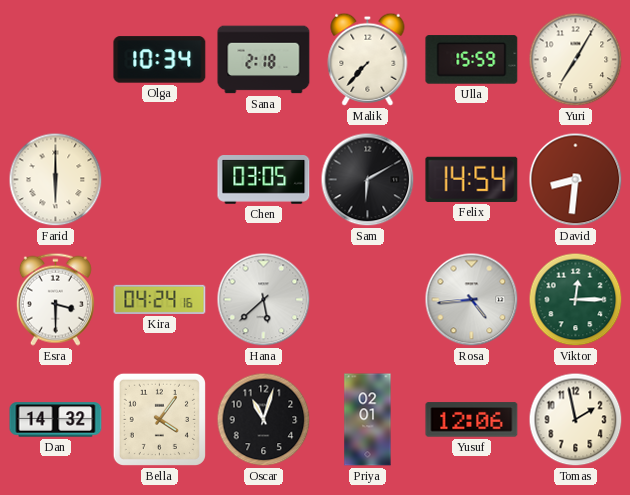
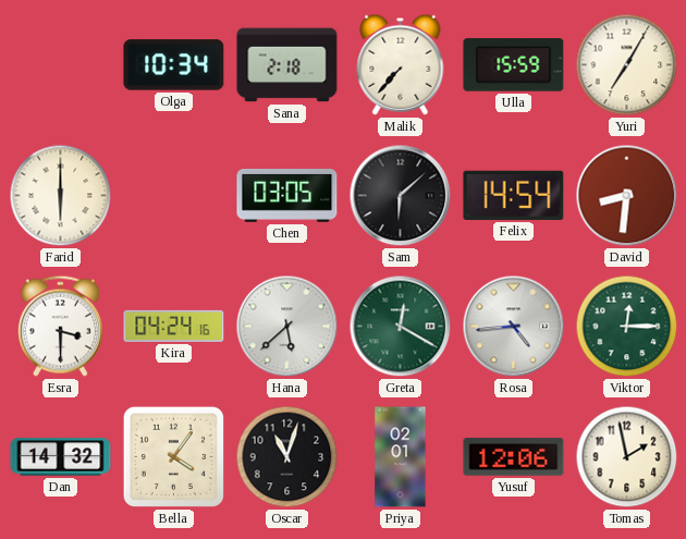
Sam: 6:10 -> 6:08
Greta: none -> 12:20
